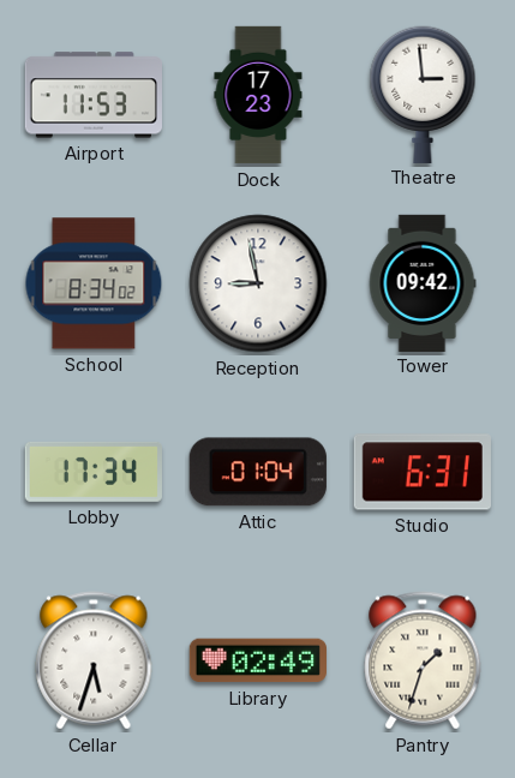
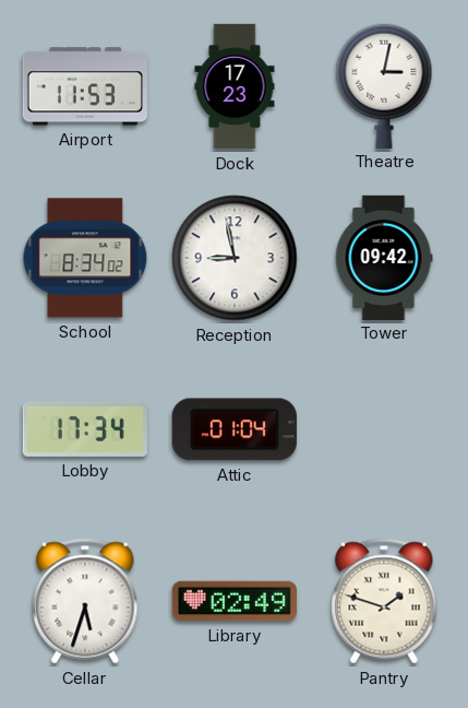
Theatre: 2:59 -> 3:02
Studio: 6:31 -> none
Pantry: 1:33 -> 1:48
